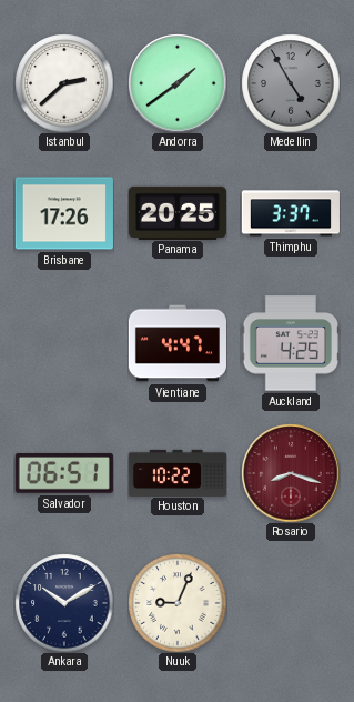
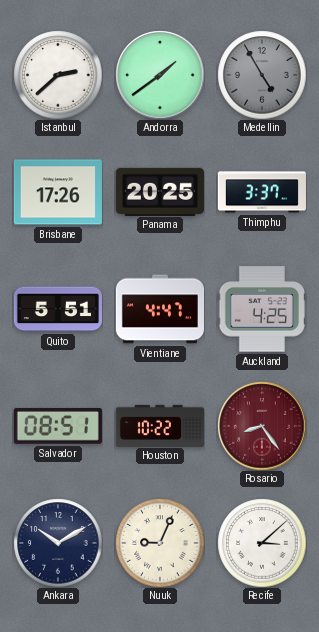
Quito: none -> 5:51
Salvador: 06:51 -> 08:51
Rosario: 8:18 -> 8:24
Recife: none -> 3:08
